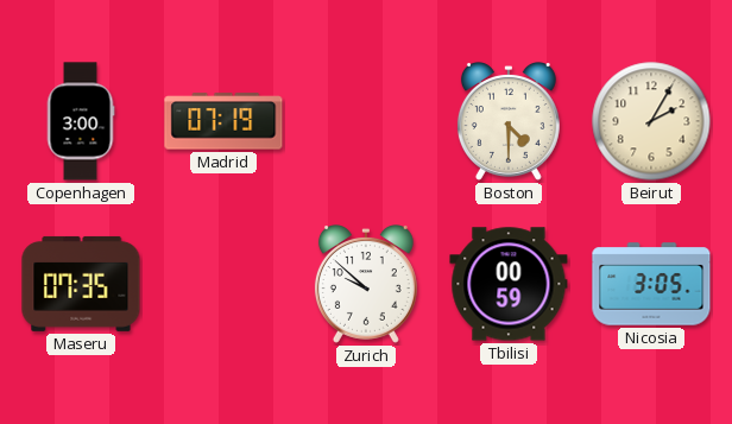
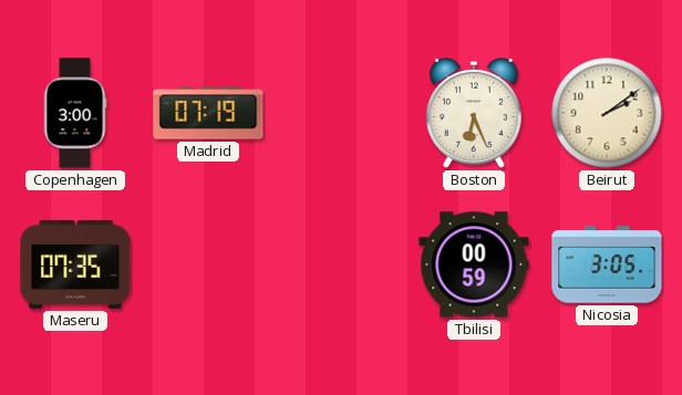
Boston: 4:30 -> 6:26
Beirut: 2:05 -> 2:09
Zurich: 9:52 -> none
